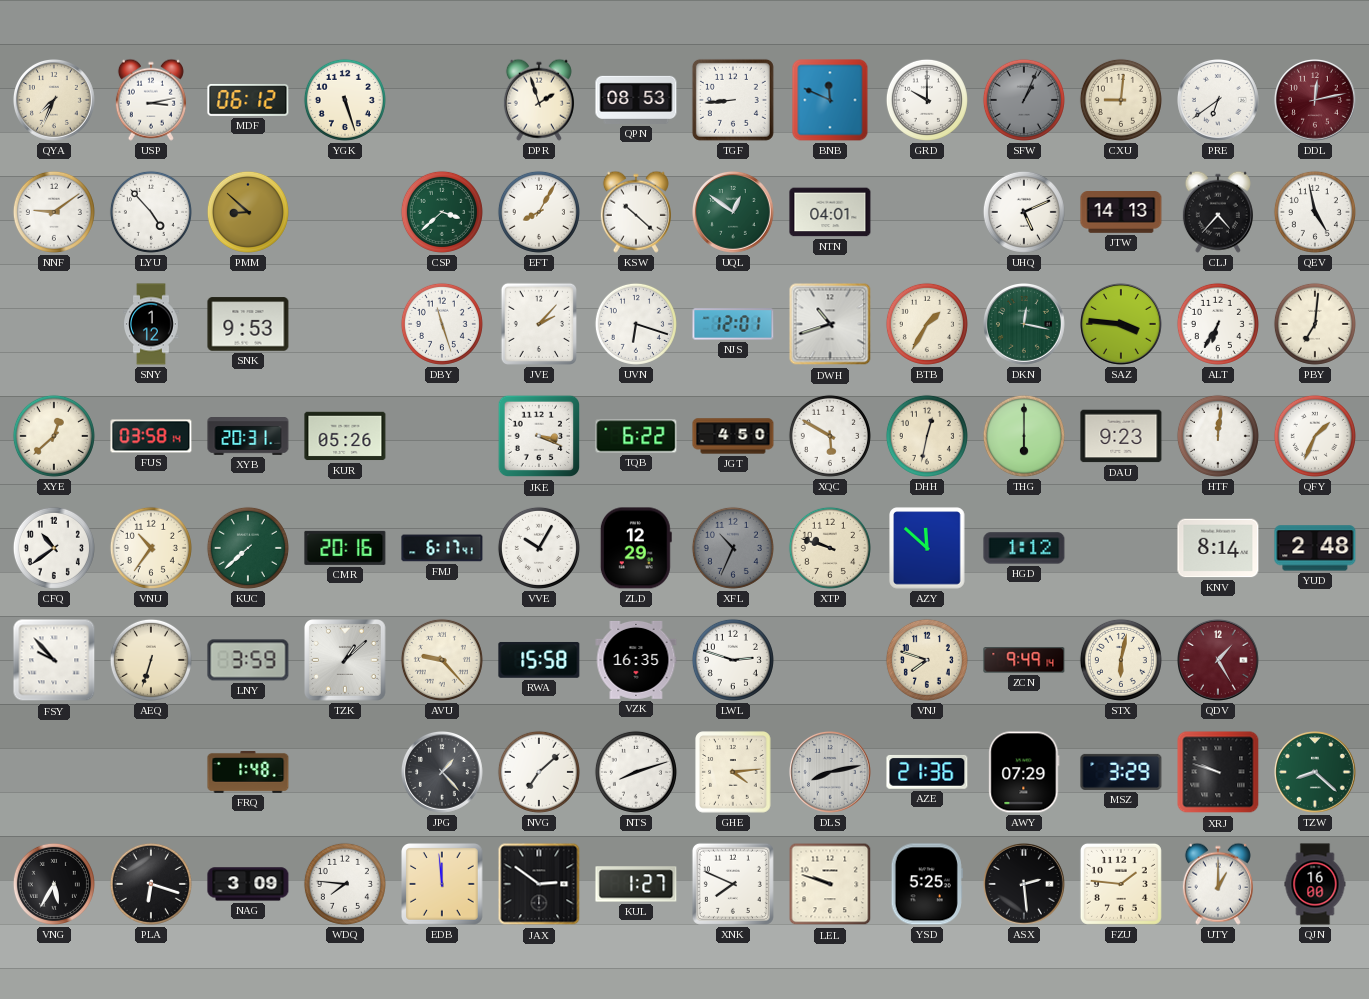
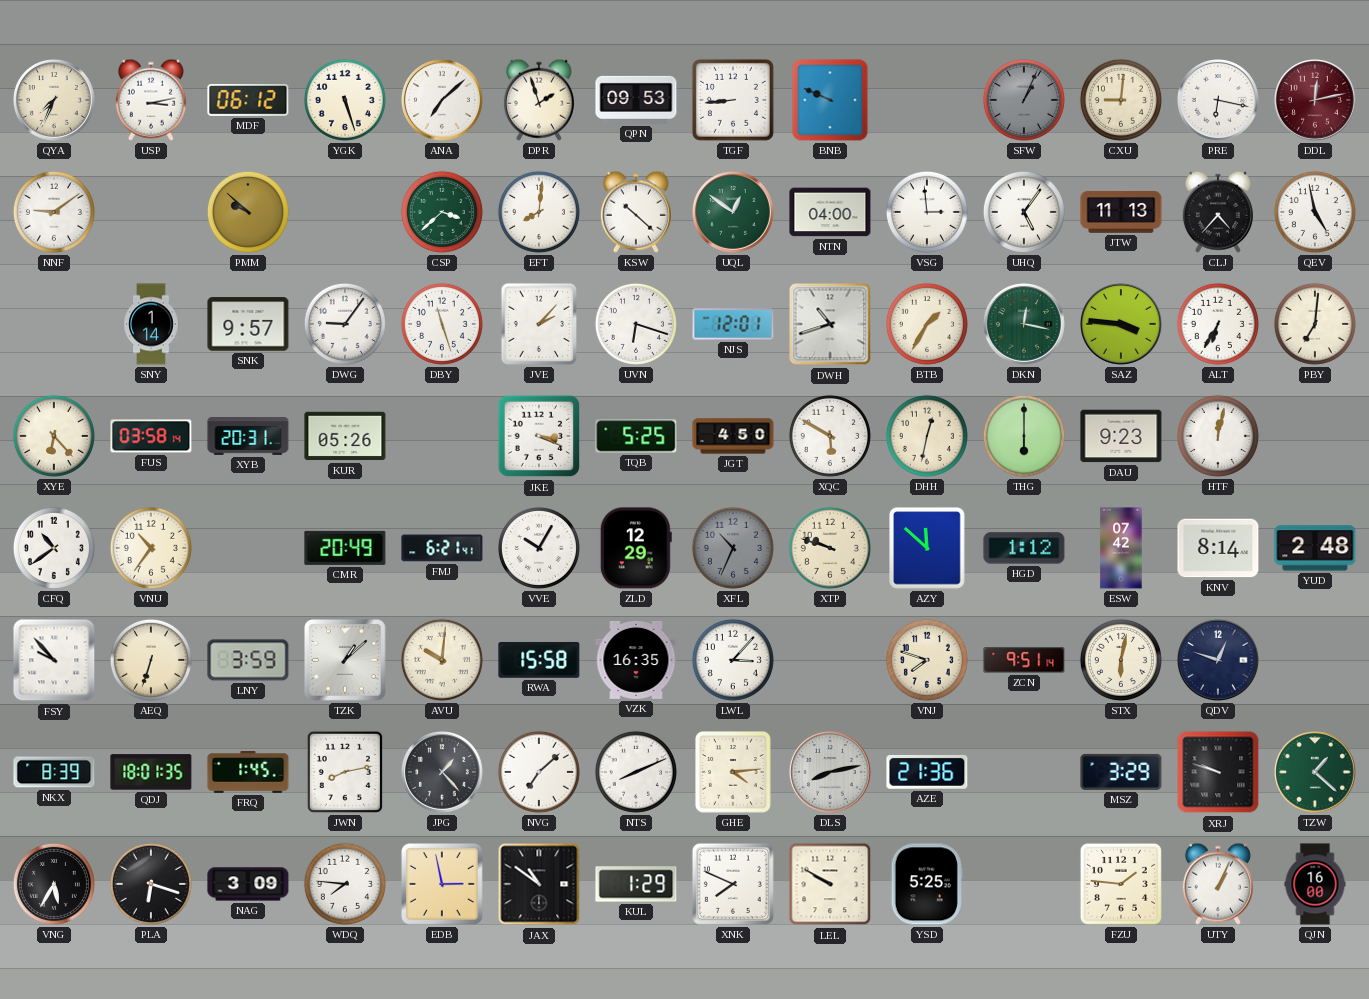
ANA: none -> 7:08
QPN: 08:53 -> 09:53
BNB: 11:49 -> 9:49
GRD: 10:00 -> none
PRE: 6:39 -> 6:17
LYU: 4:53 -> none
PMM: 8:52 -> 9:52
EFT: 8:05 -> 8:01
NTN: 04:01 -> 04:00
VSG: none -> 2:59
UHQ: 5:11 -> 5:06
JTW: 14:13 -> 11:13
SNY: 1:12 -> 1:14
SNK: 9:53 -> 9:57
DWG: none -> 9:06
XYE: 12:38 -> 6:23
TQB: 6:22 -> 5:25
HTF: 12:01 -> 12:02
QFY: 1:34 -> none
KUC: 7:38 -> none
CMR: 20:16 -> 20:49
FMJ: 6:17 -> 6:21
ESW: none -> 07:42
AVU: 9:23 -> 10:01
LWL: 2:48 -> 3:07
ZCN: 9:49 -> 9:51
QDV: 1:25 -> 12:48
QDV dial: burgundy -> navy
NKX: none -> 8:39
QDJ: none -> 18:01
FRQ: 1:48 -> 1:45
JWN: none -> 8:13
NTS: 8:12 -> 8:11
AWY: 07:29 -> none
TZW: 8:22 -> 1:22
EDB: 11:59 -> 2:58
JAX: 2:51 -> 10:51
KUL: 1:27 -> 1:29
LEL: 9:48 -> 9:50
ASX: 2:29 -> none
UTY: 1:00 -> 1:04
